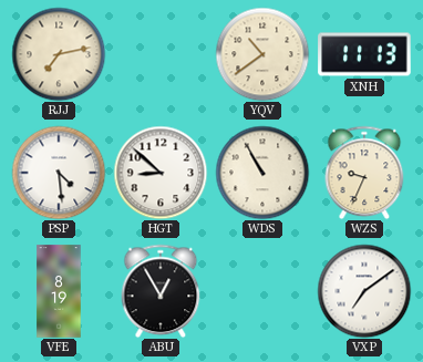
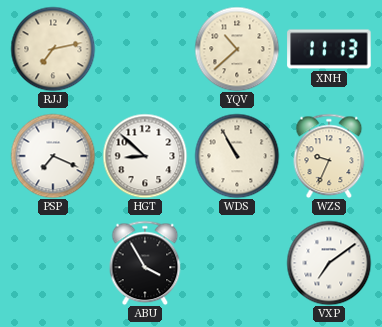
YQV: 10:39 -> 10:38
PSP: 4:29 -> 7:19
VFE: 8:19 -> none
ABU: 12:55 -> 3:55
